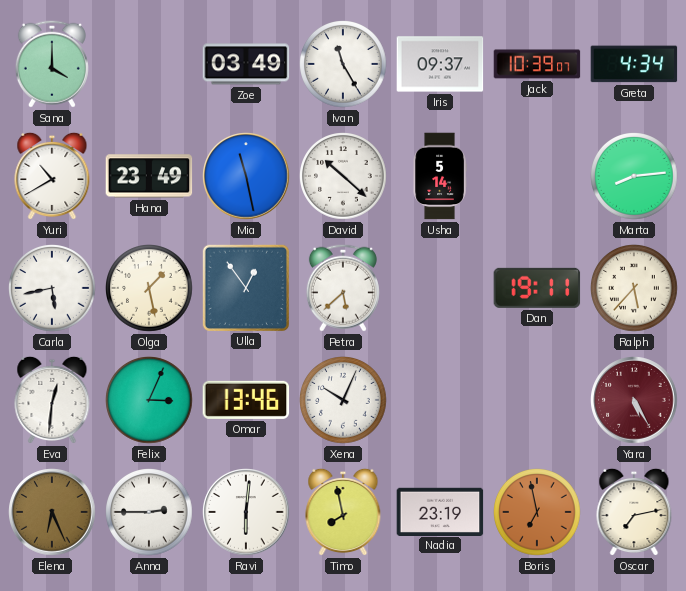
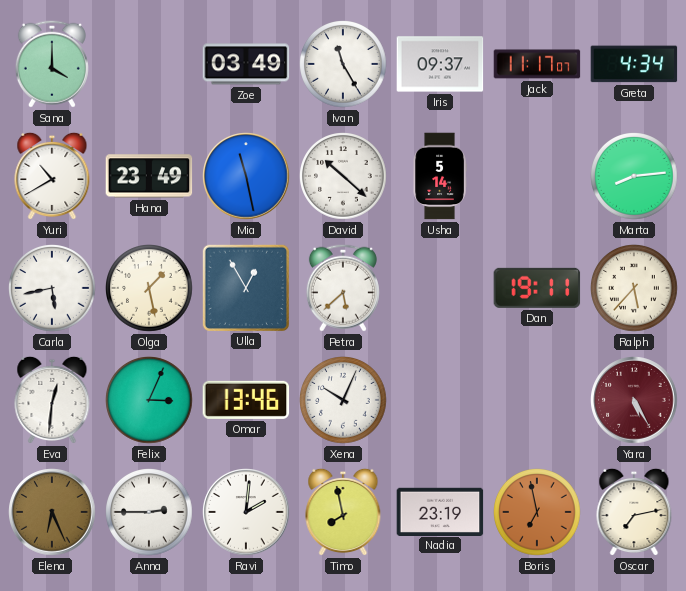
Jack: 10:39 -> 11:17
Ulla: 12:54 -> 12:55
Ravi: 6:01 -> 2:01
